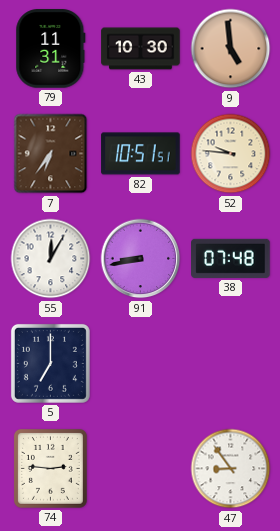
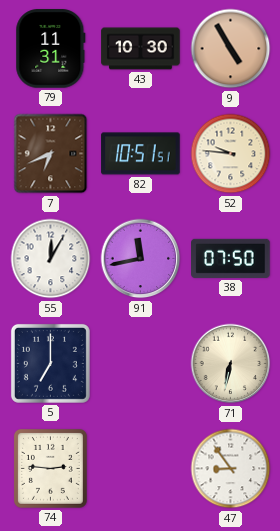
9: 4:59 -> 4:55
7: 6:36 -> 6:41
91: 8:43 -> 11:43
38: 07:48 -> 07:50
71: none -> 6:32
